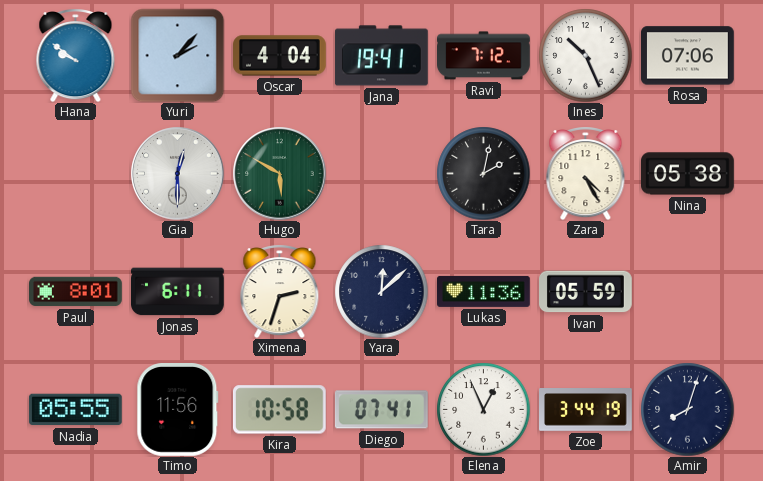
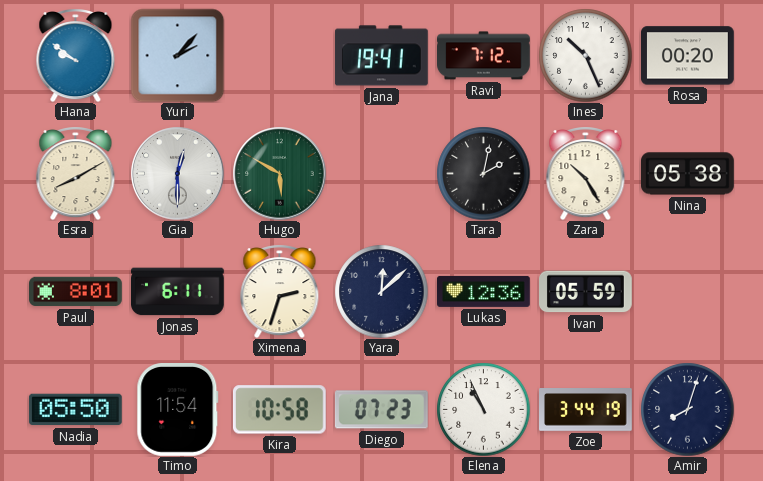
Oscar: 4:04 -> none
Rosa: 07:06 -> 00:20
Esra: none -> 8:10
Zara: 4:25 -> 10:25
Lukas: 11:36 -> 12:36
Nadia: 05:55 -> 05:50
Timo: 11:56 -> 11:54
Diego: 07:41 -> 07:23
Elena: 12:56 -> 10:56
